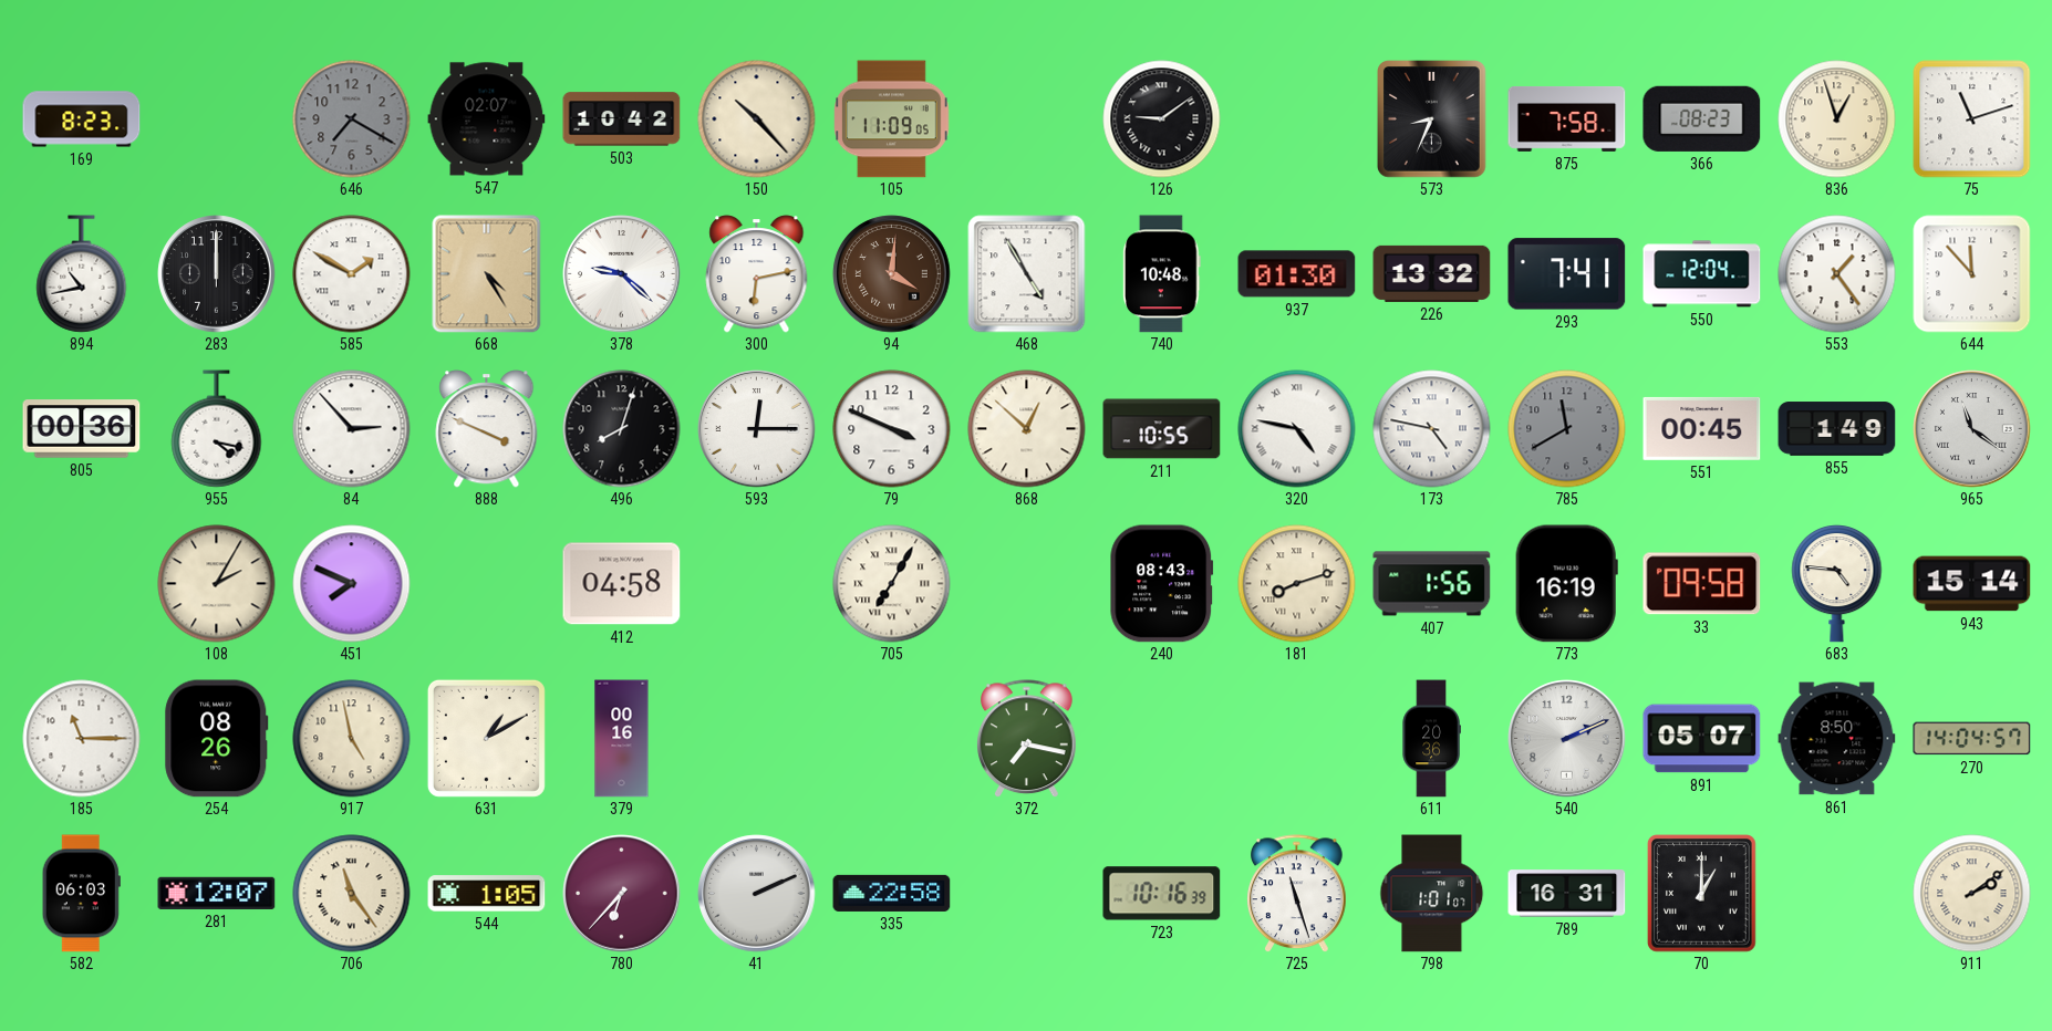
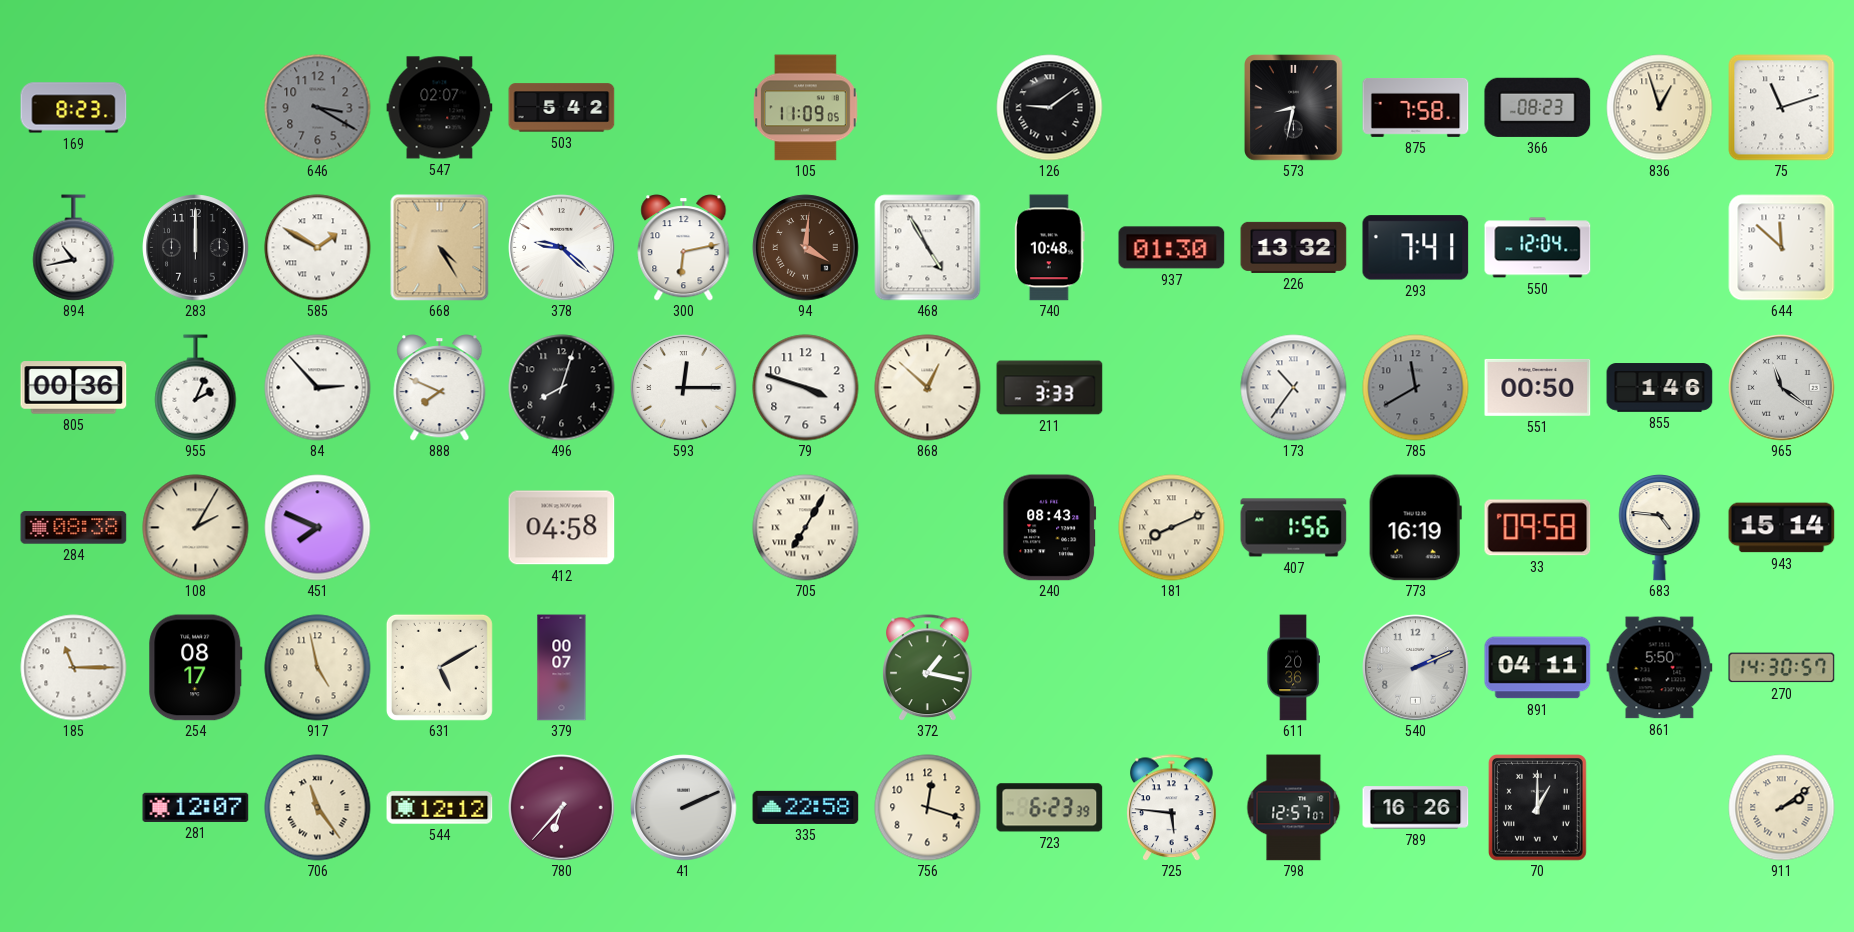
646: 7:20 -> 3:20
503: 10:42 -> 5:42
150: 10:23 -> none
573: 8:34 -> 8:32
553: 1:24 -> none
644: 11:53 -> 11:52
955: 4:17 -> 2:04
888: 3:49 -> 7:49
79: 3:49 -> 3:48
211: 10:55 -> 3:33
320: 4:47 -> none
173: 4:47 -> 10:36
551: 00:45 -> 00:50
855: 1:49 -> 1:46
284: none -> 08:38
181: 8:12 -> 8:11
254: 08:26 -> 08:17
631: 1:10 -> 5:10
379: 00:16 -> 00:07
372: 7:17 -> 1:17
891: 05:07 -> 04:11
861: 8:50 -> 5:50
270: 14:04 -> 14:30
582: 06:03 -> none
544: 1:05 -> 12:12
756: none -> 12:18
723: 10:16 -> 6:23
725: 11:27 -> 5:46
798: 1:01 -> 12:57
789: 16:31 -> 16:26
